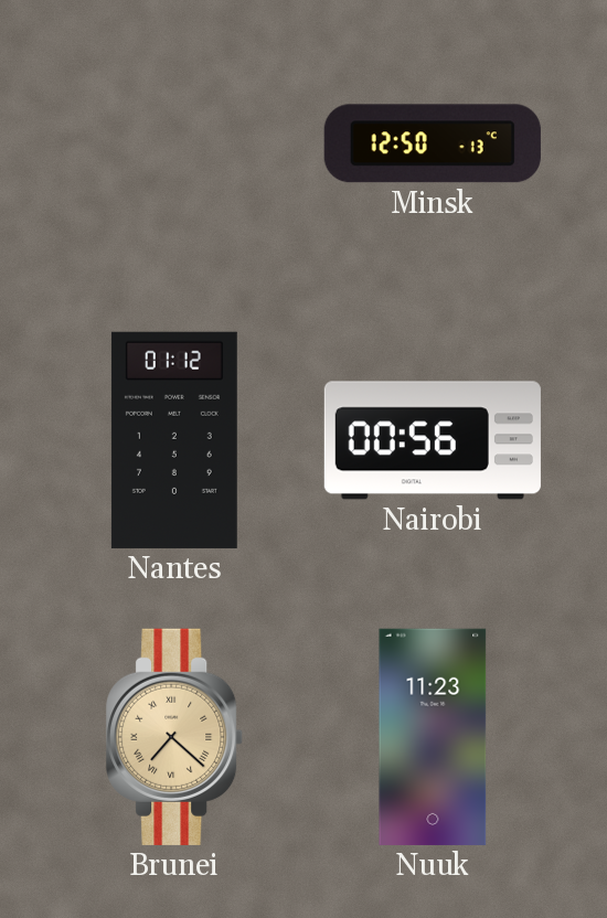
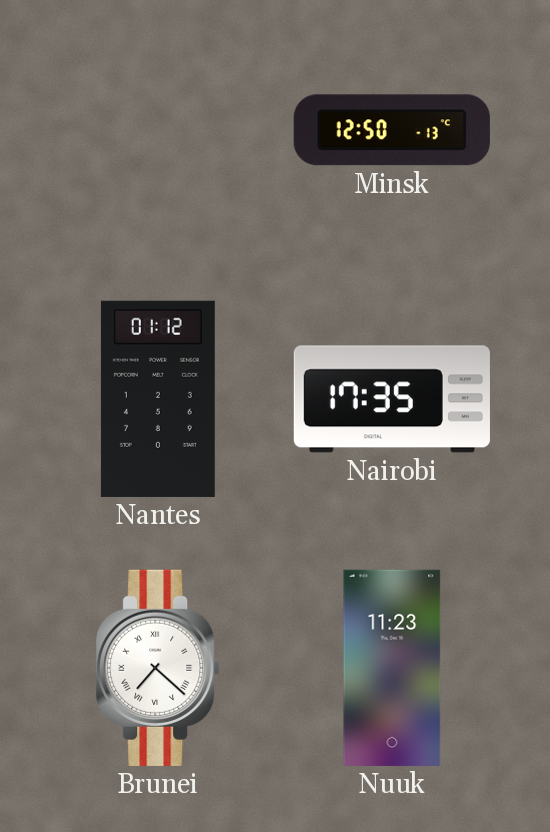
Nairobi: 00:56 -> 17:35
Brunei dial: champagne -> white
